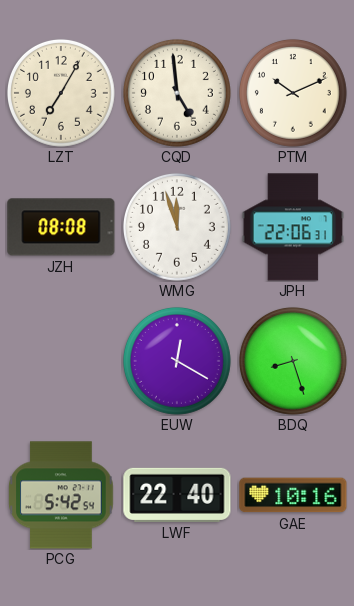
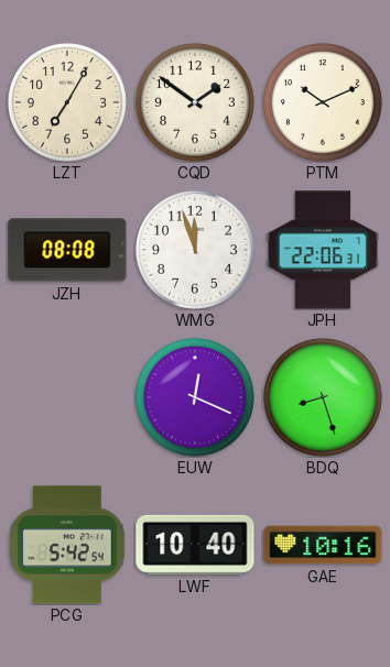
CQD: 4:59 -> 1:51
EUW: 12:20 -> 12:19
LWF: 22:40 -> 10:40
